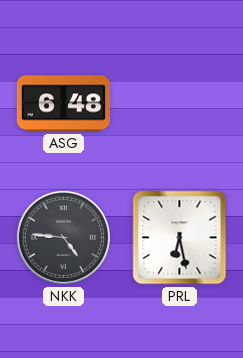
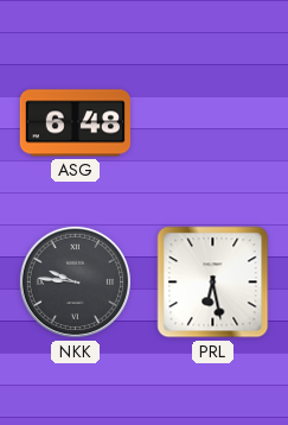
NKK: 4:46 -> 9:46
